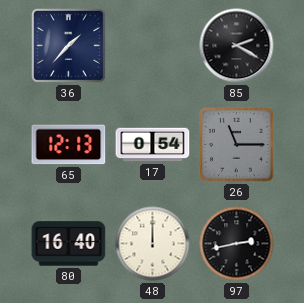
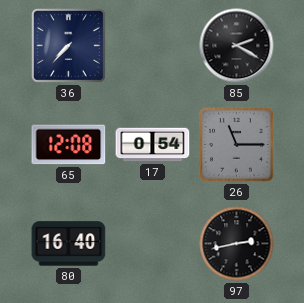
36: 1:37 -> 7:37
65: 12:13 -> 12:08
48: 12:00 -> none
